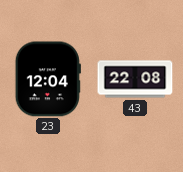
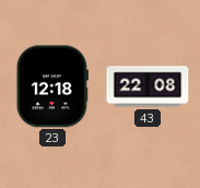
23: 12:04 -> 12:18
